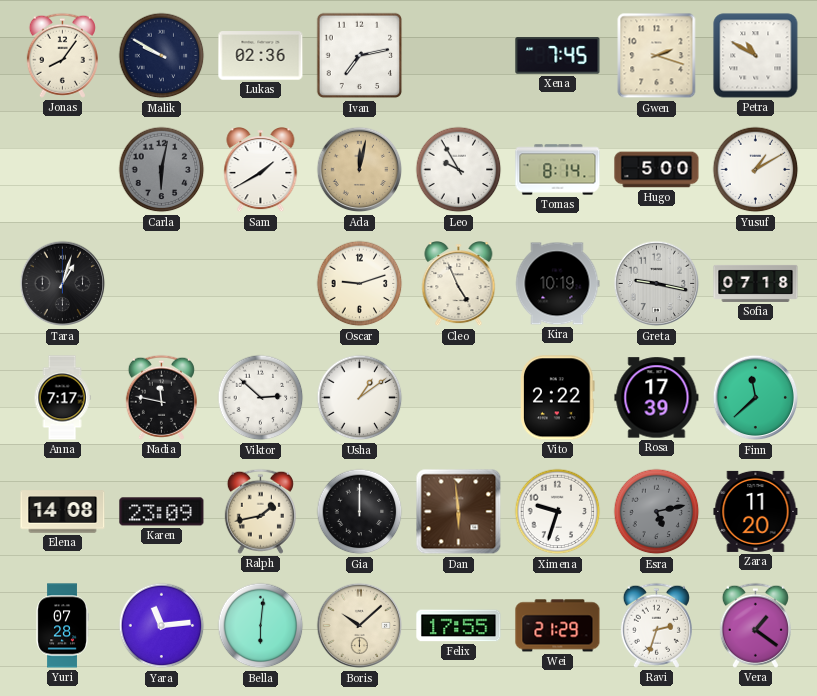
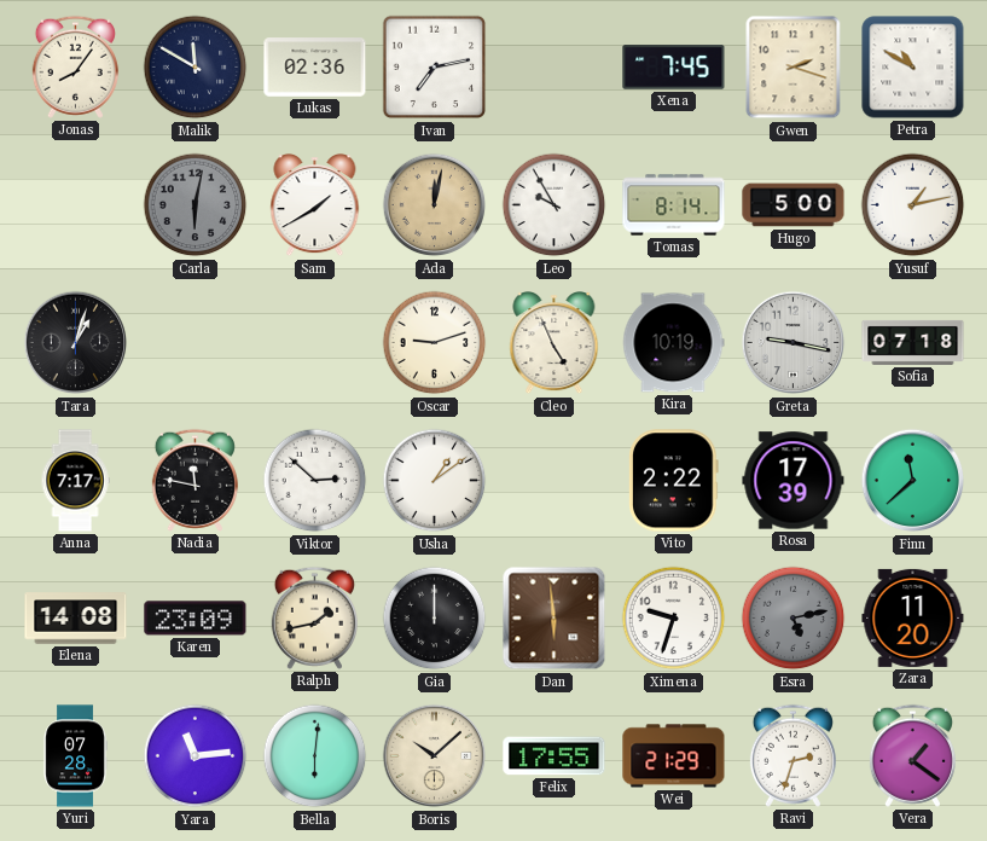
Malik: 9:50 -> 11:50
Yusuf: 1:10 -> 1:13
